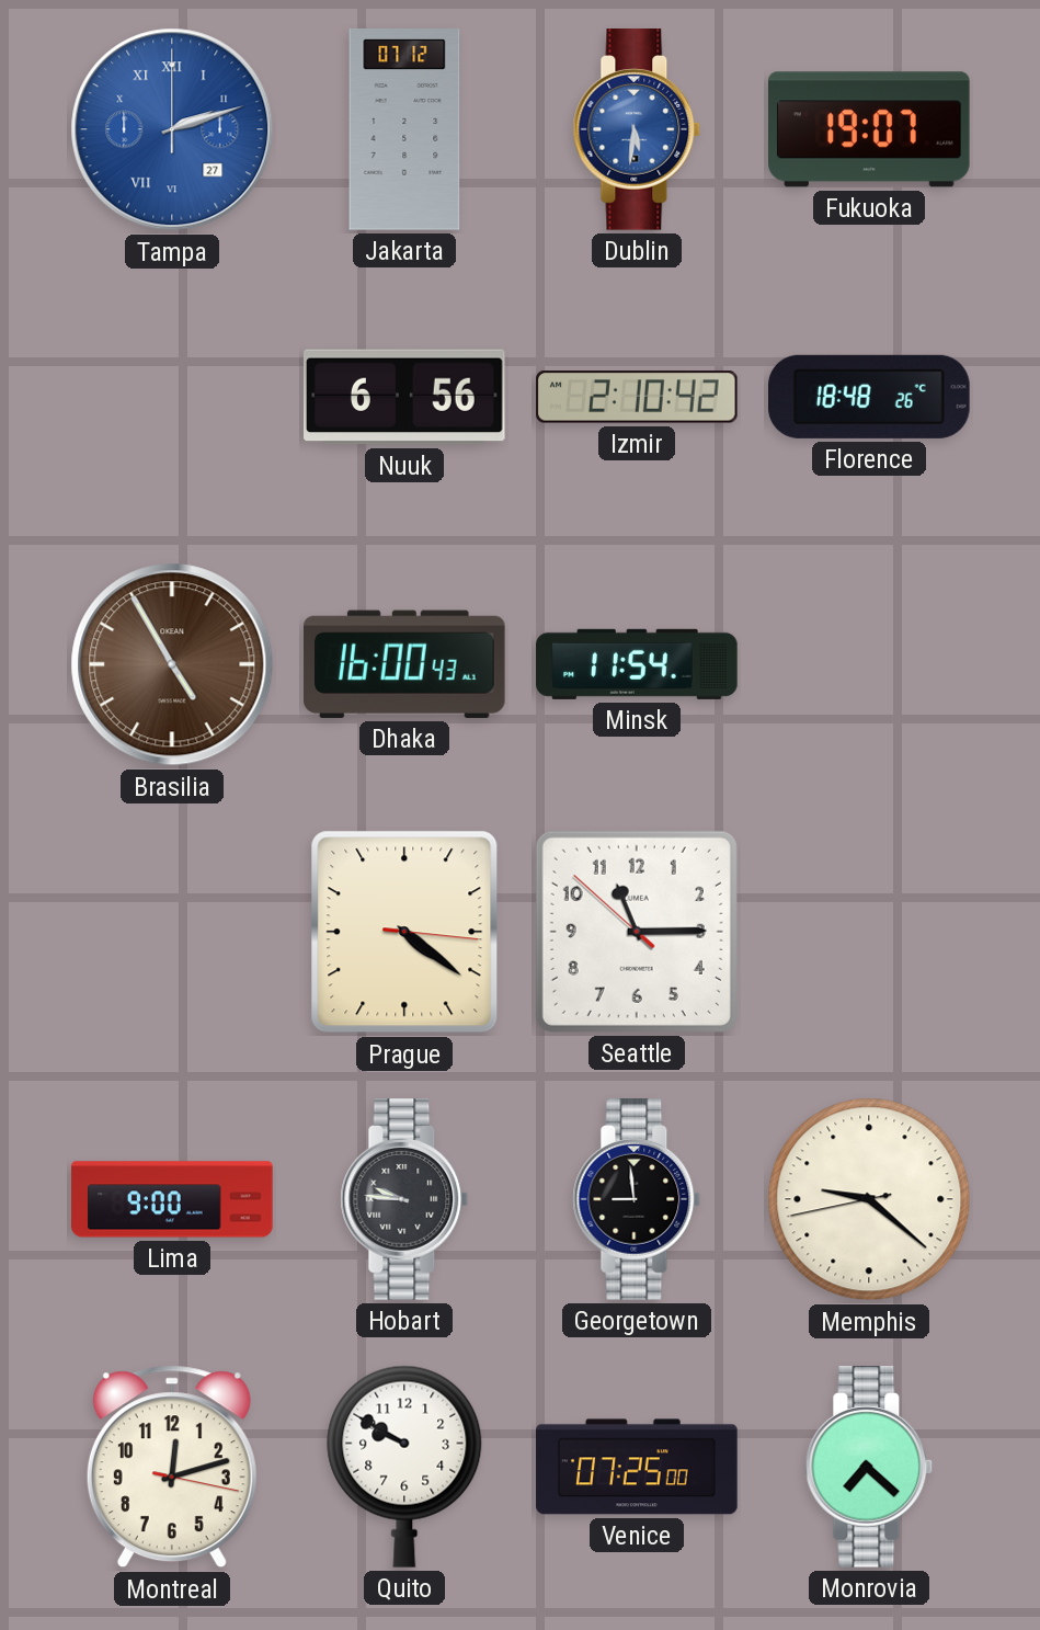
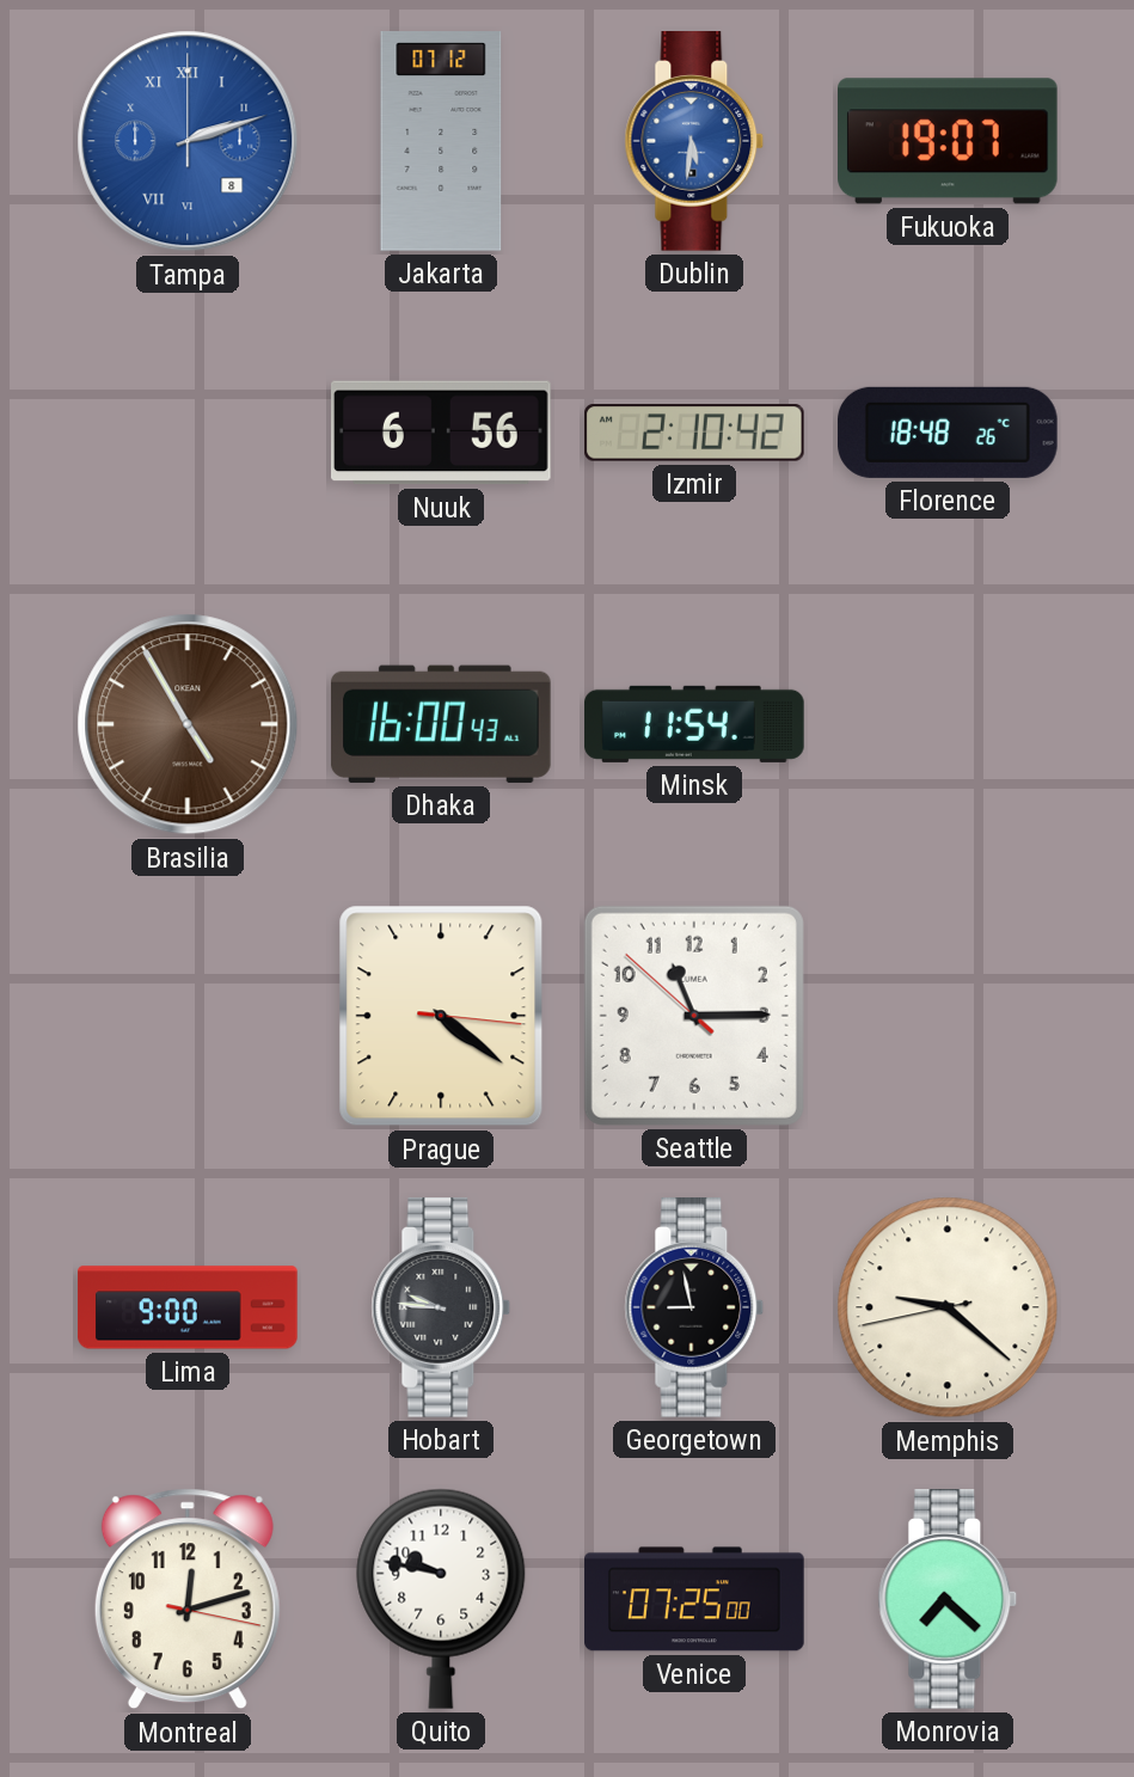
Tampa date: 27 -> 8
Georgetown: 8:59 -> 8:58
Quito: 9:50 -> 9:47
